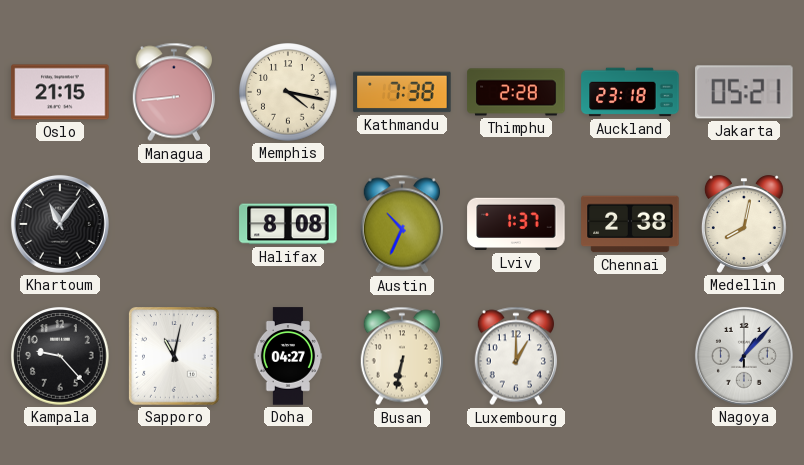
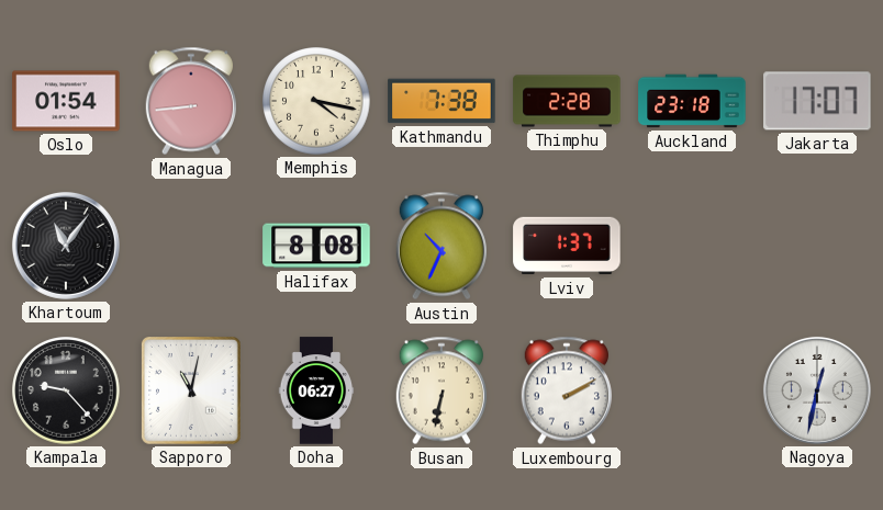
Oslo: 21:15 -> 01:54
Jakarta: 05:21 -> 17:07
Chennai: 2:38 -> none
Medellin: 8:02 -> none
Doha: 04:27 -> 06:27
Luxembourg: 1:00 -> 2:10
Nagoya: 1:07 -> 12:32
